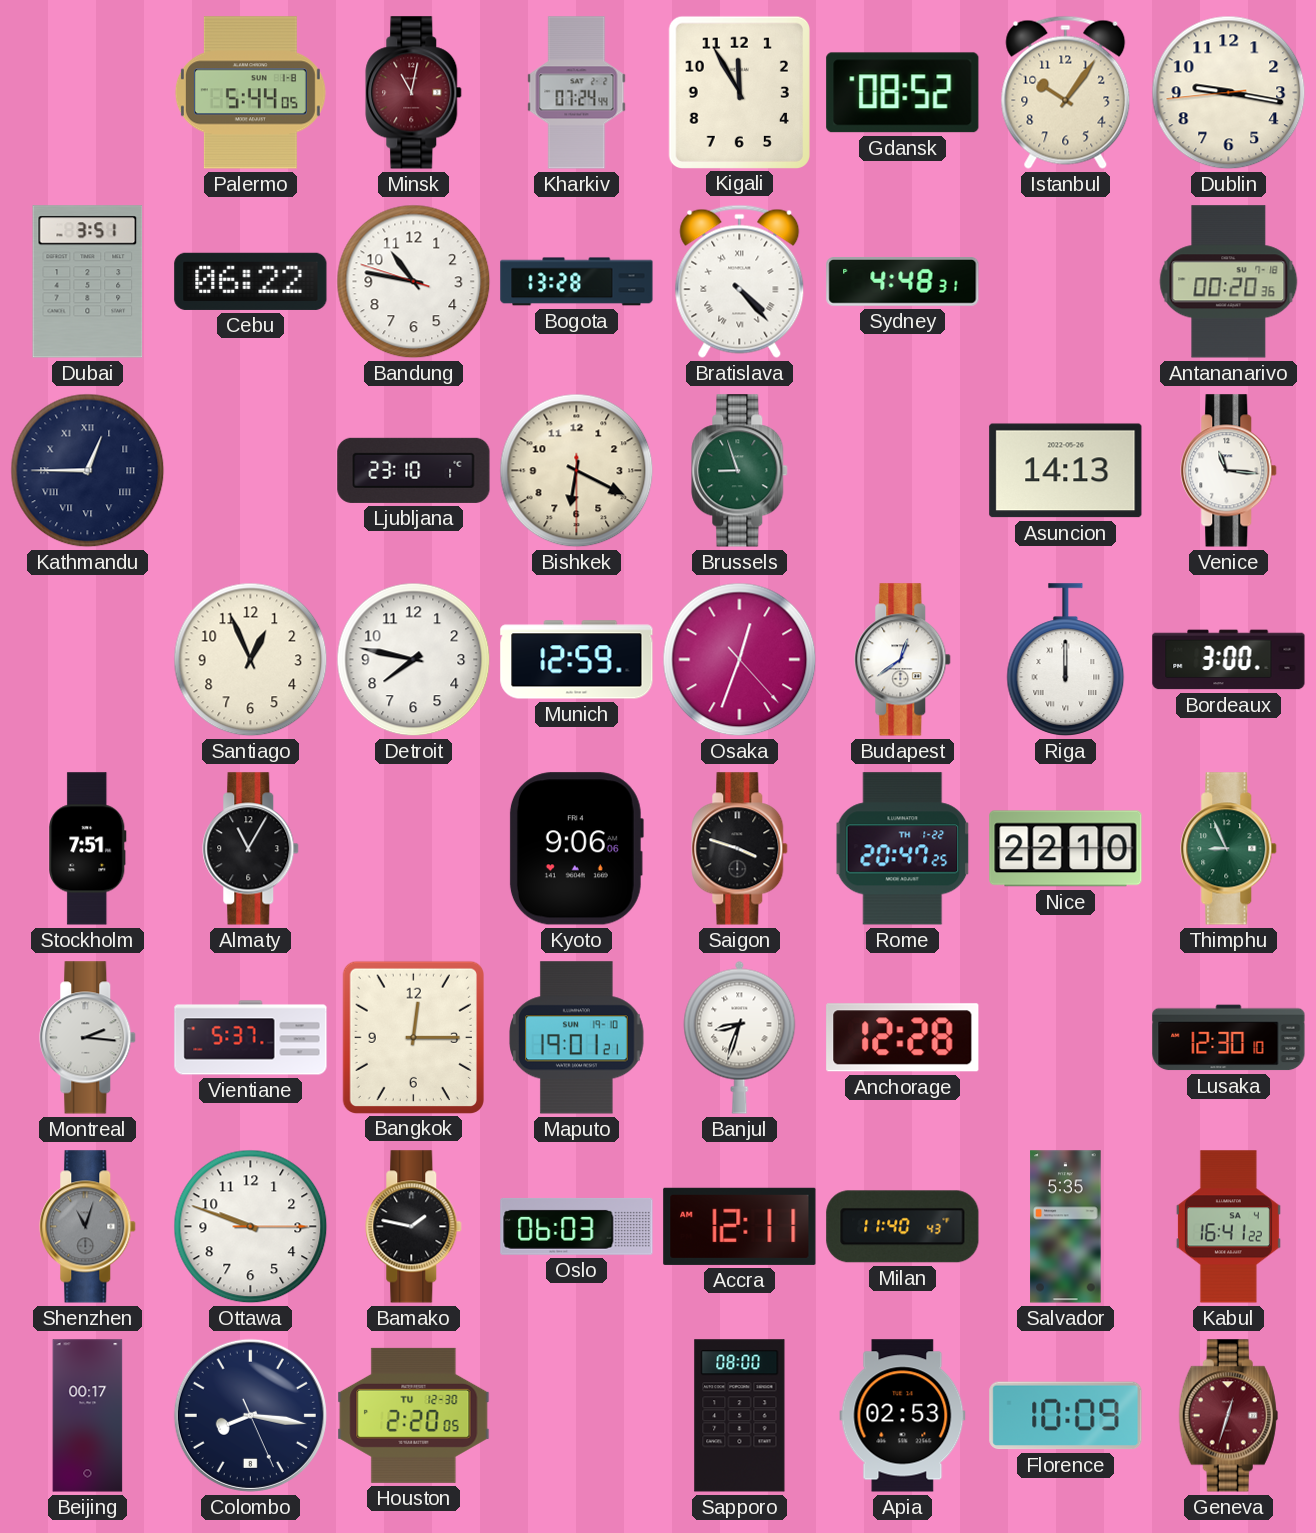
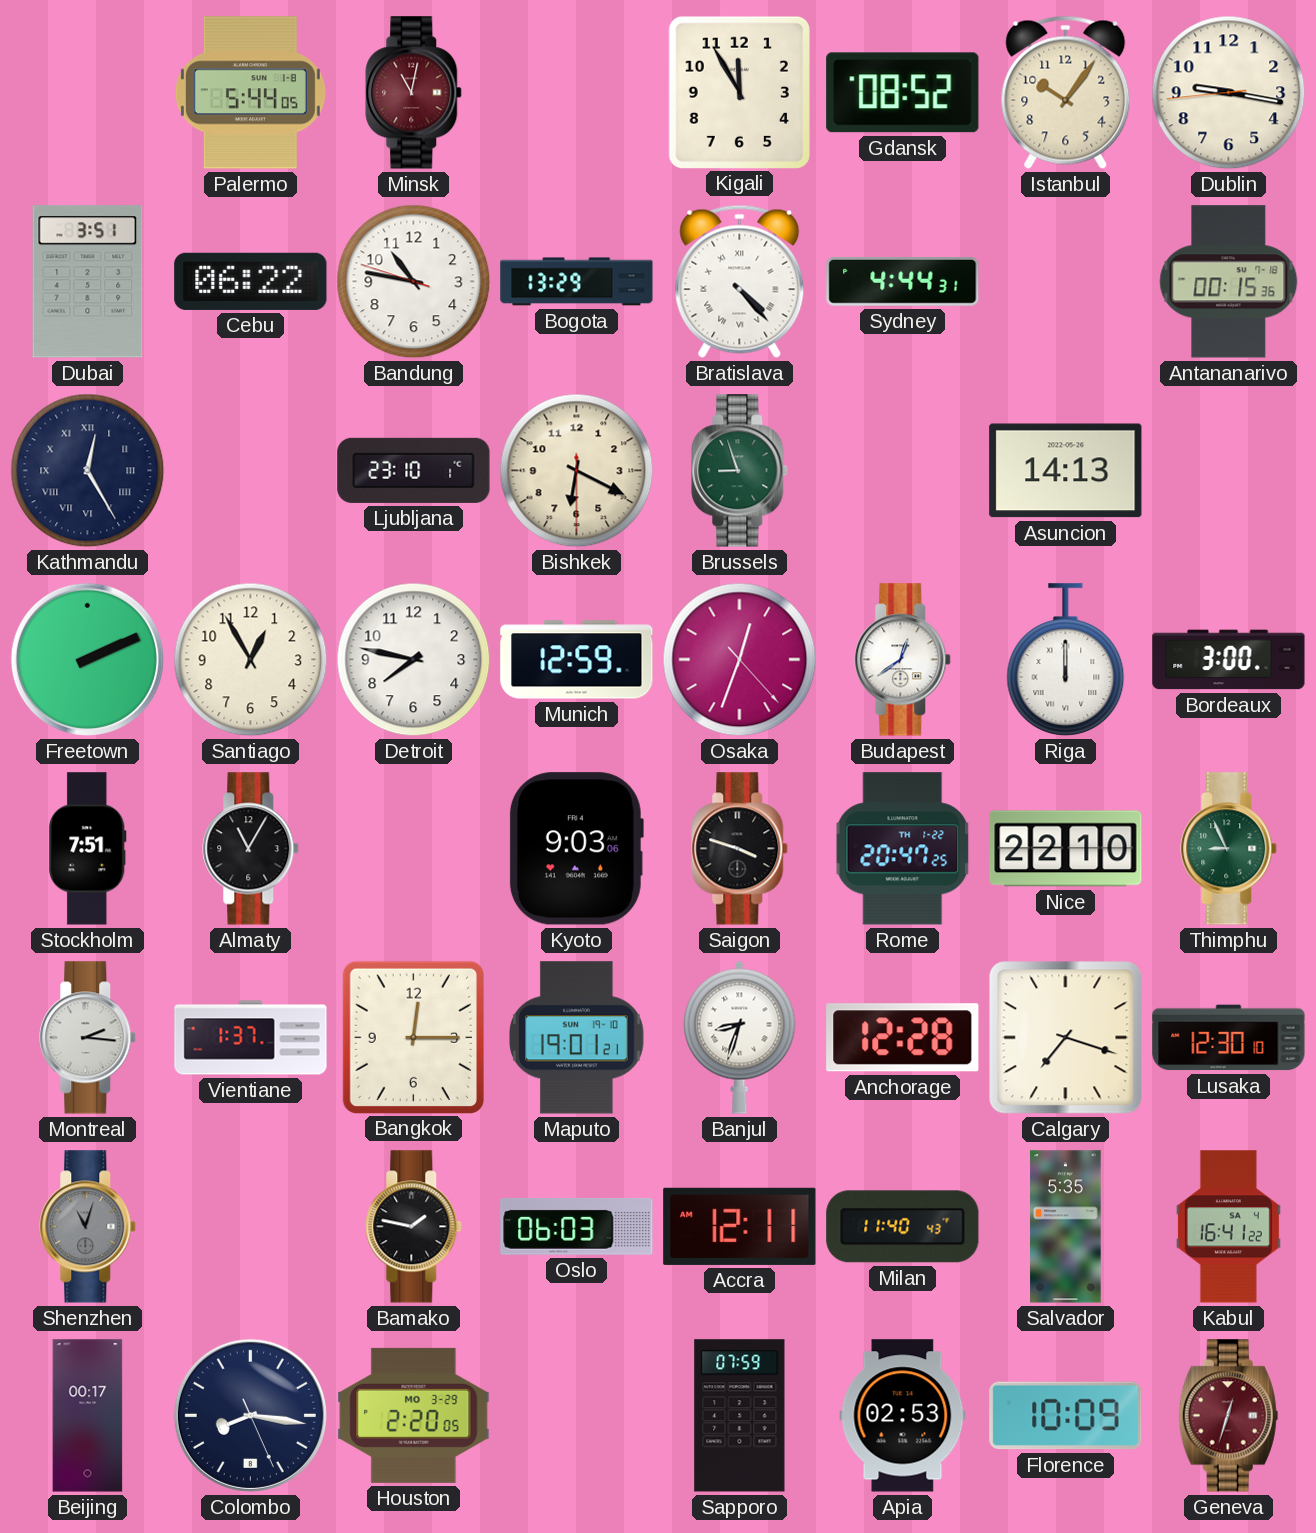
Kharkiv: 07:24 -> none
Bogota: 13:28 -> 13:29
Sydney: 4:48 -> 4:44
Antananarivo: 00:20 -> 00:15
Kathmandu: 12:45 -> 12:25
Venice: 11:16 -> none
Freetown: none -> 2:11
Santiago: 12:56 -> 12:55
Kyoto: 9:06 -> 9:03
Vientiane: 5:37 -> 1:37
Calgary: none -> 7:18
Ottawa: 9:48 -> none
Houston date: TU 12-30 -> MO 3-29
Sapporo: 08:00 -> 07:59
